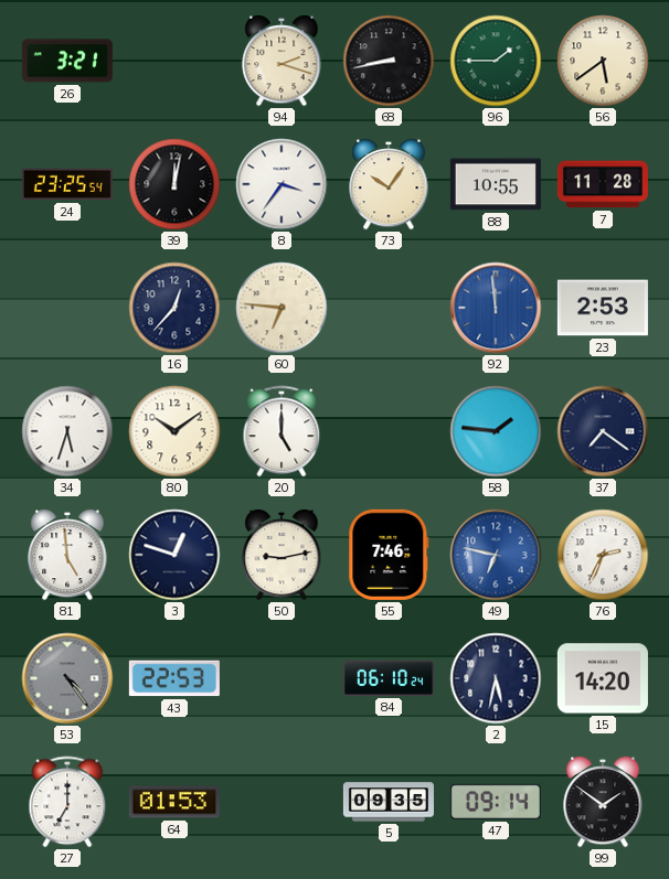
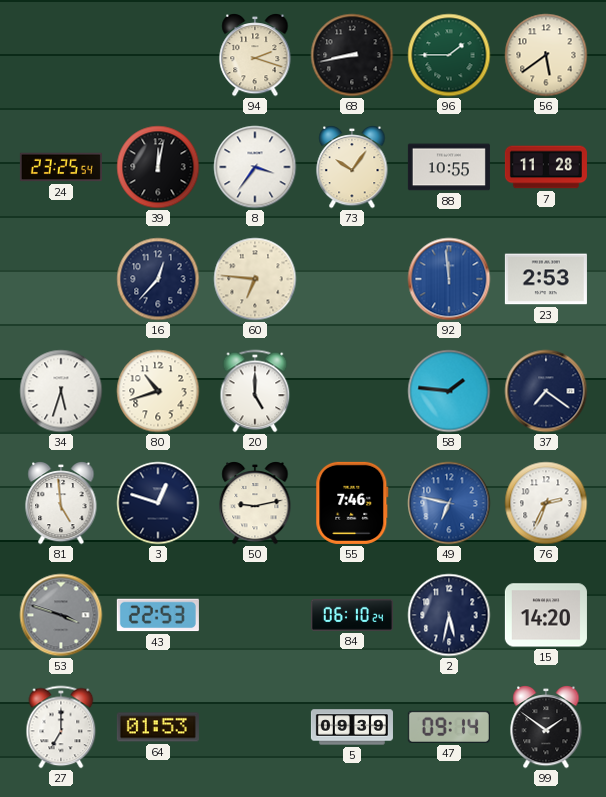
26: 3:21 -> none
80: 10:09 -> 10:42
53: 4:24 -> 3:48
5: 09:35 -> 09:39
